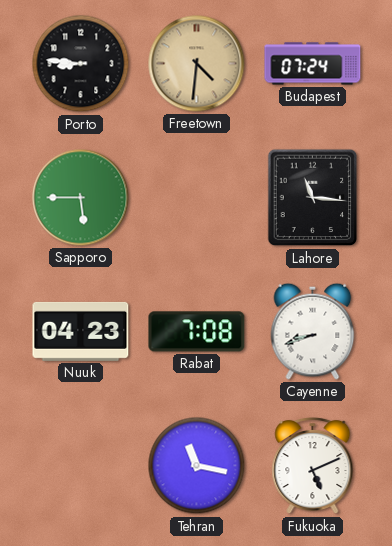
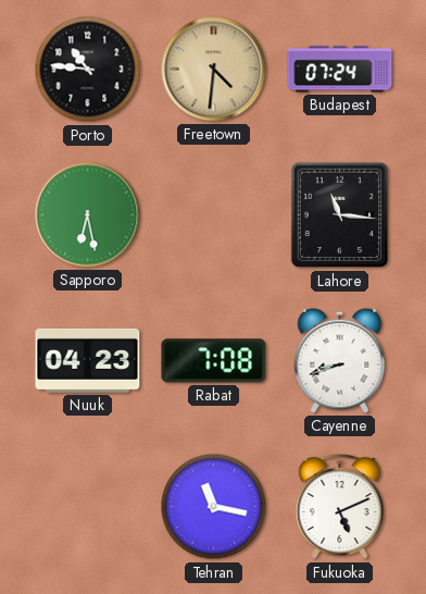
Porto: 8:46 -> 10:46
Sapporo: 5:45 -> 6:28
